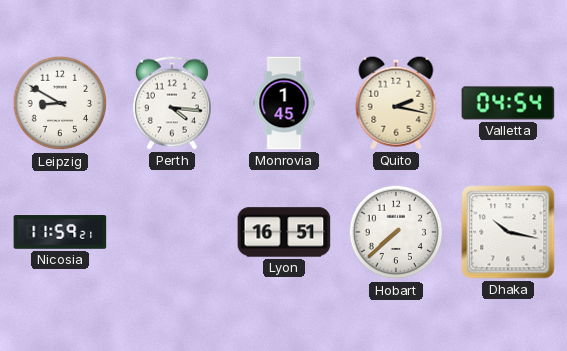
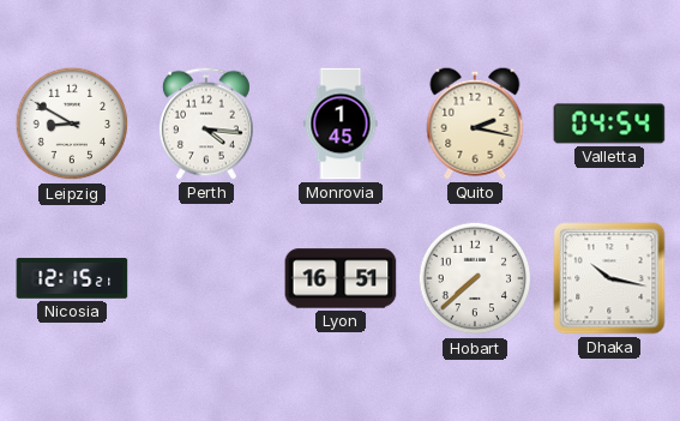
Nicosia: 11:59 -> 12:15
